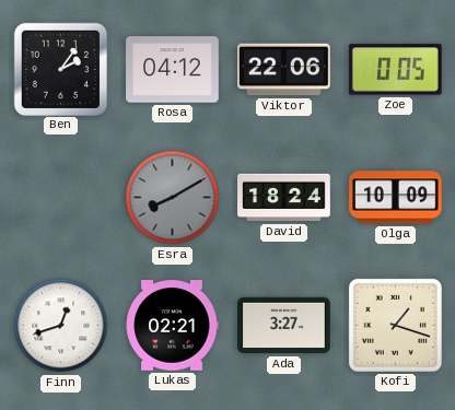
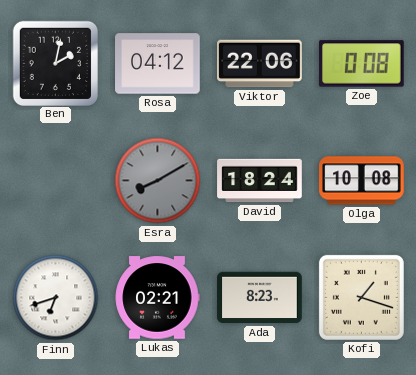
Ben: 2:06 -> 2:02
Zoe: 0:05 -> 0:08
Olga: 10:09 -> 10:08
Finn: 12:42 -> 6:42
Ada: 3:27 -> 8:23
